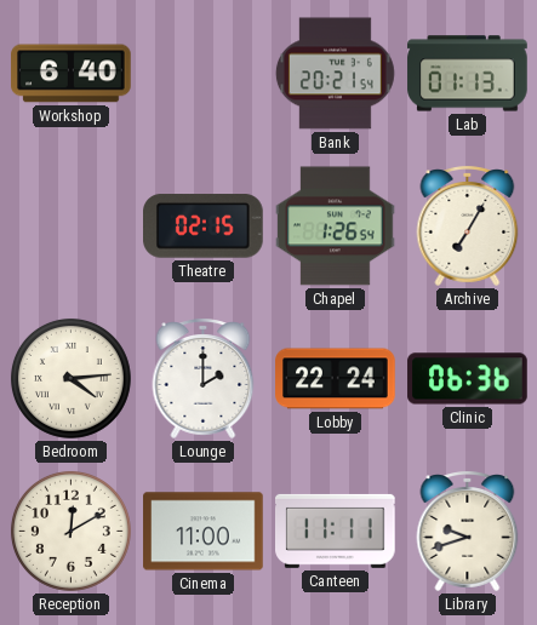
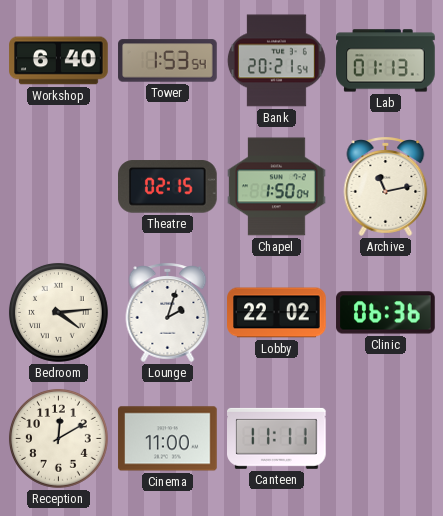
Tower: none -> 1:53
Chapel: 1:26 -> 1:50
Archive: 7:05 -> 11:13
Lounge: 2:00 -> 2:03
Lobby: 22:24 -> 22:02
Library: 9:42 -> none
